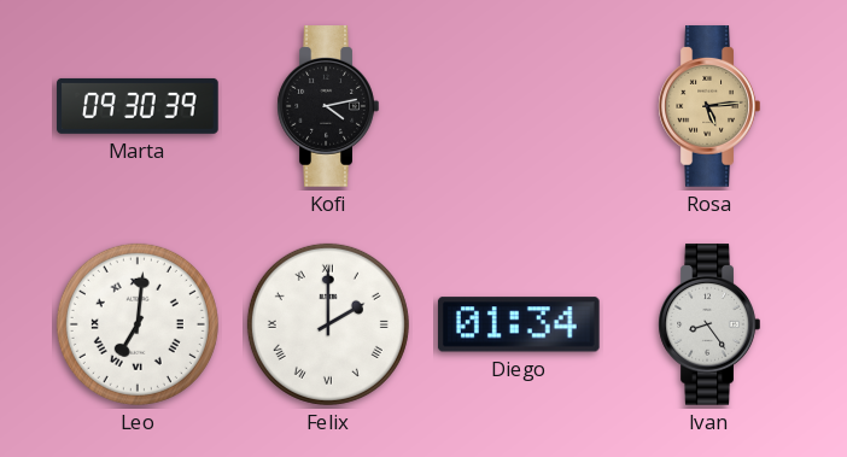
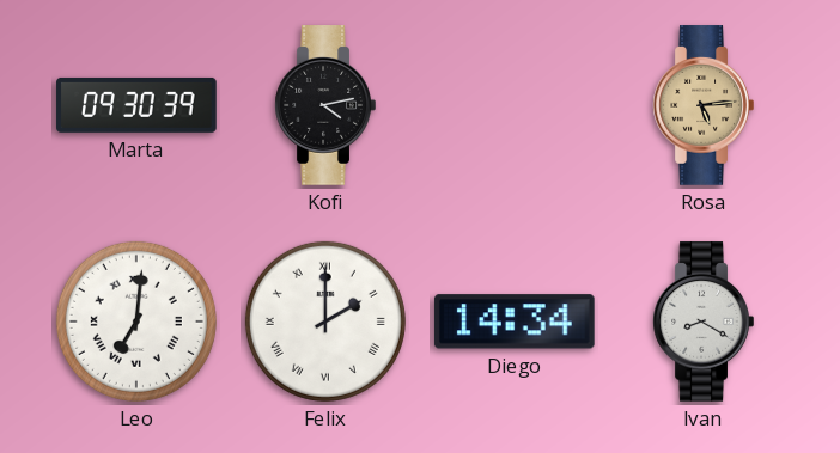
Diego: 01:34 -> 14:34
Ivan: 8:24 -> 8:20
